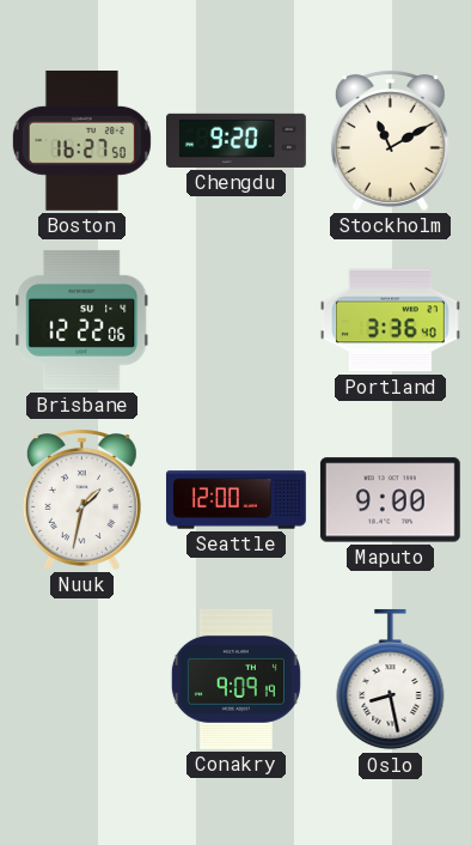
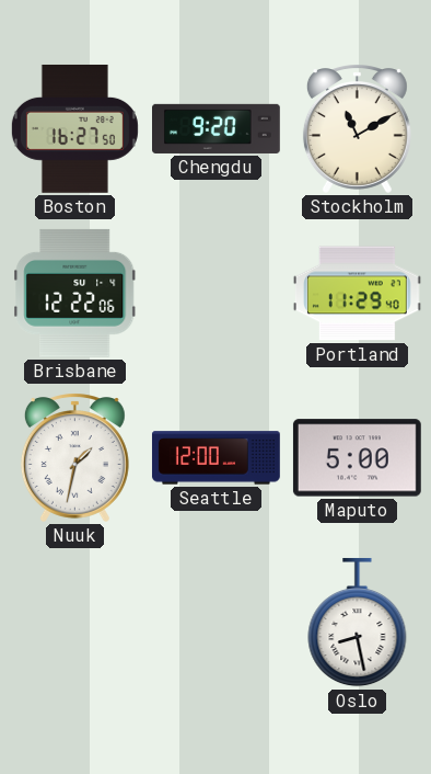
Portland: 3:36 -> 11:29
Maputo: 9:00 -> 5:00
Conakry: 9:09 -> none
